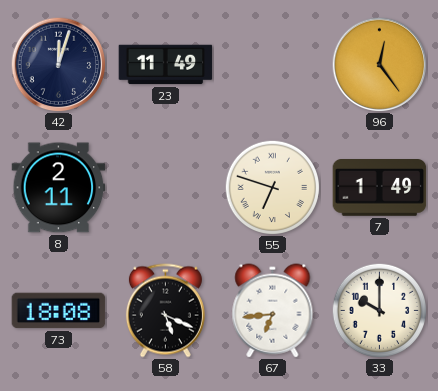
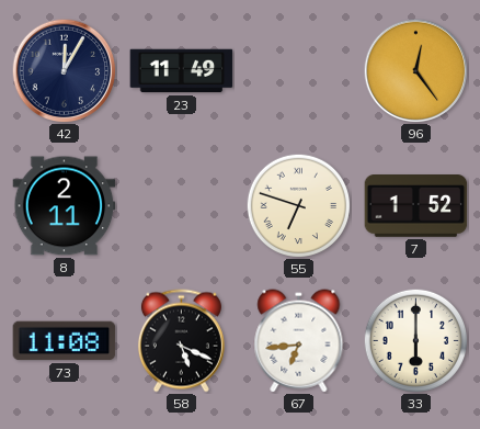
42: 12:03 -> 12:05
7: 1:49 -> 1:52
73: 18:08 -> 11:08
33: 10:00 -> 6:00
